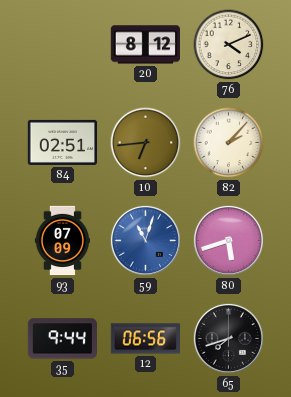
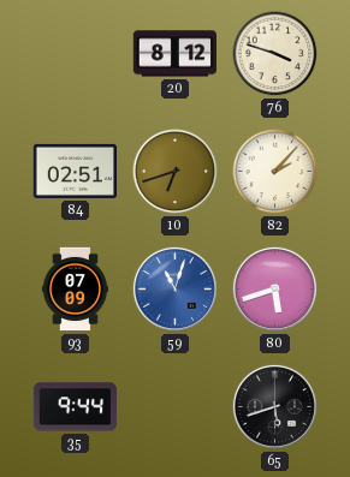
76: 4:11 -> 3:48
10: 6:44 -> 6:42
12: 06:56 -> none
65: 7:42 -> 5:42
